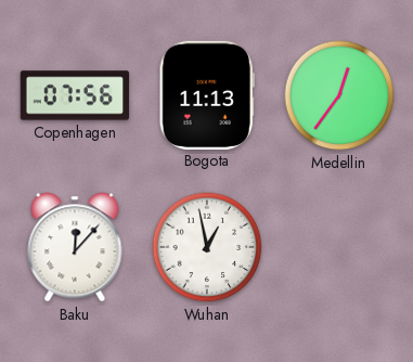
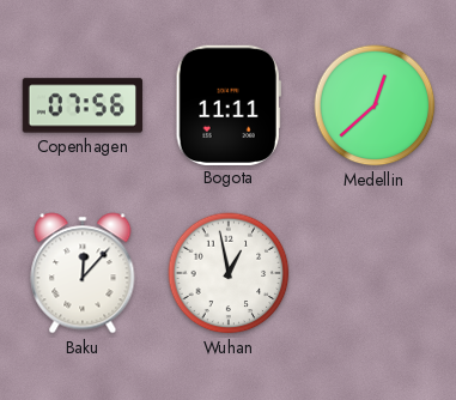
Bogota: 11:13 -> 11:11
Medellin: 12:36 -> 12:38
